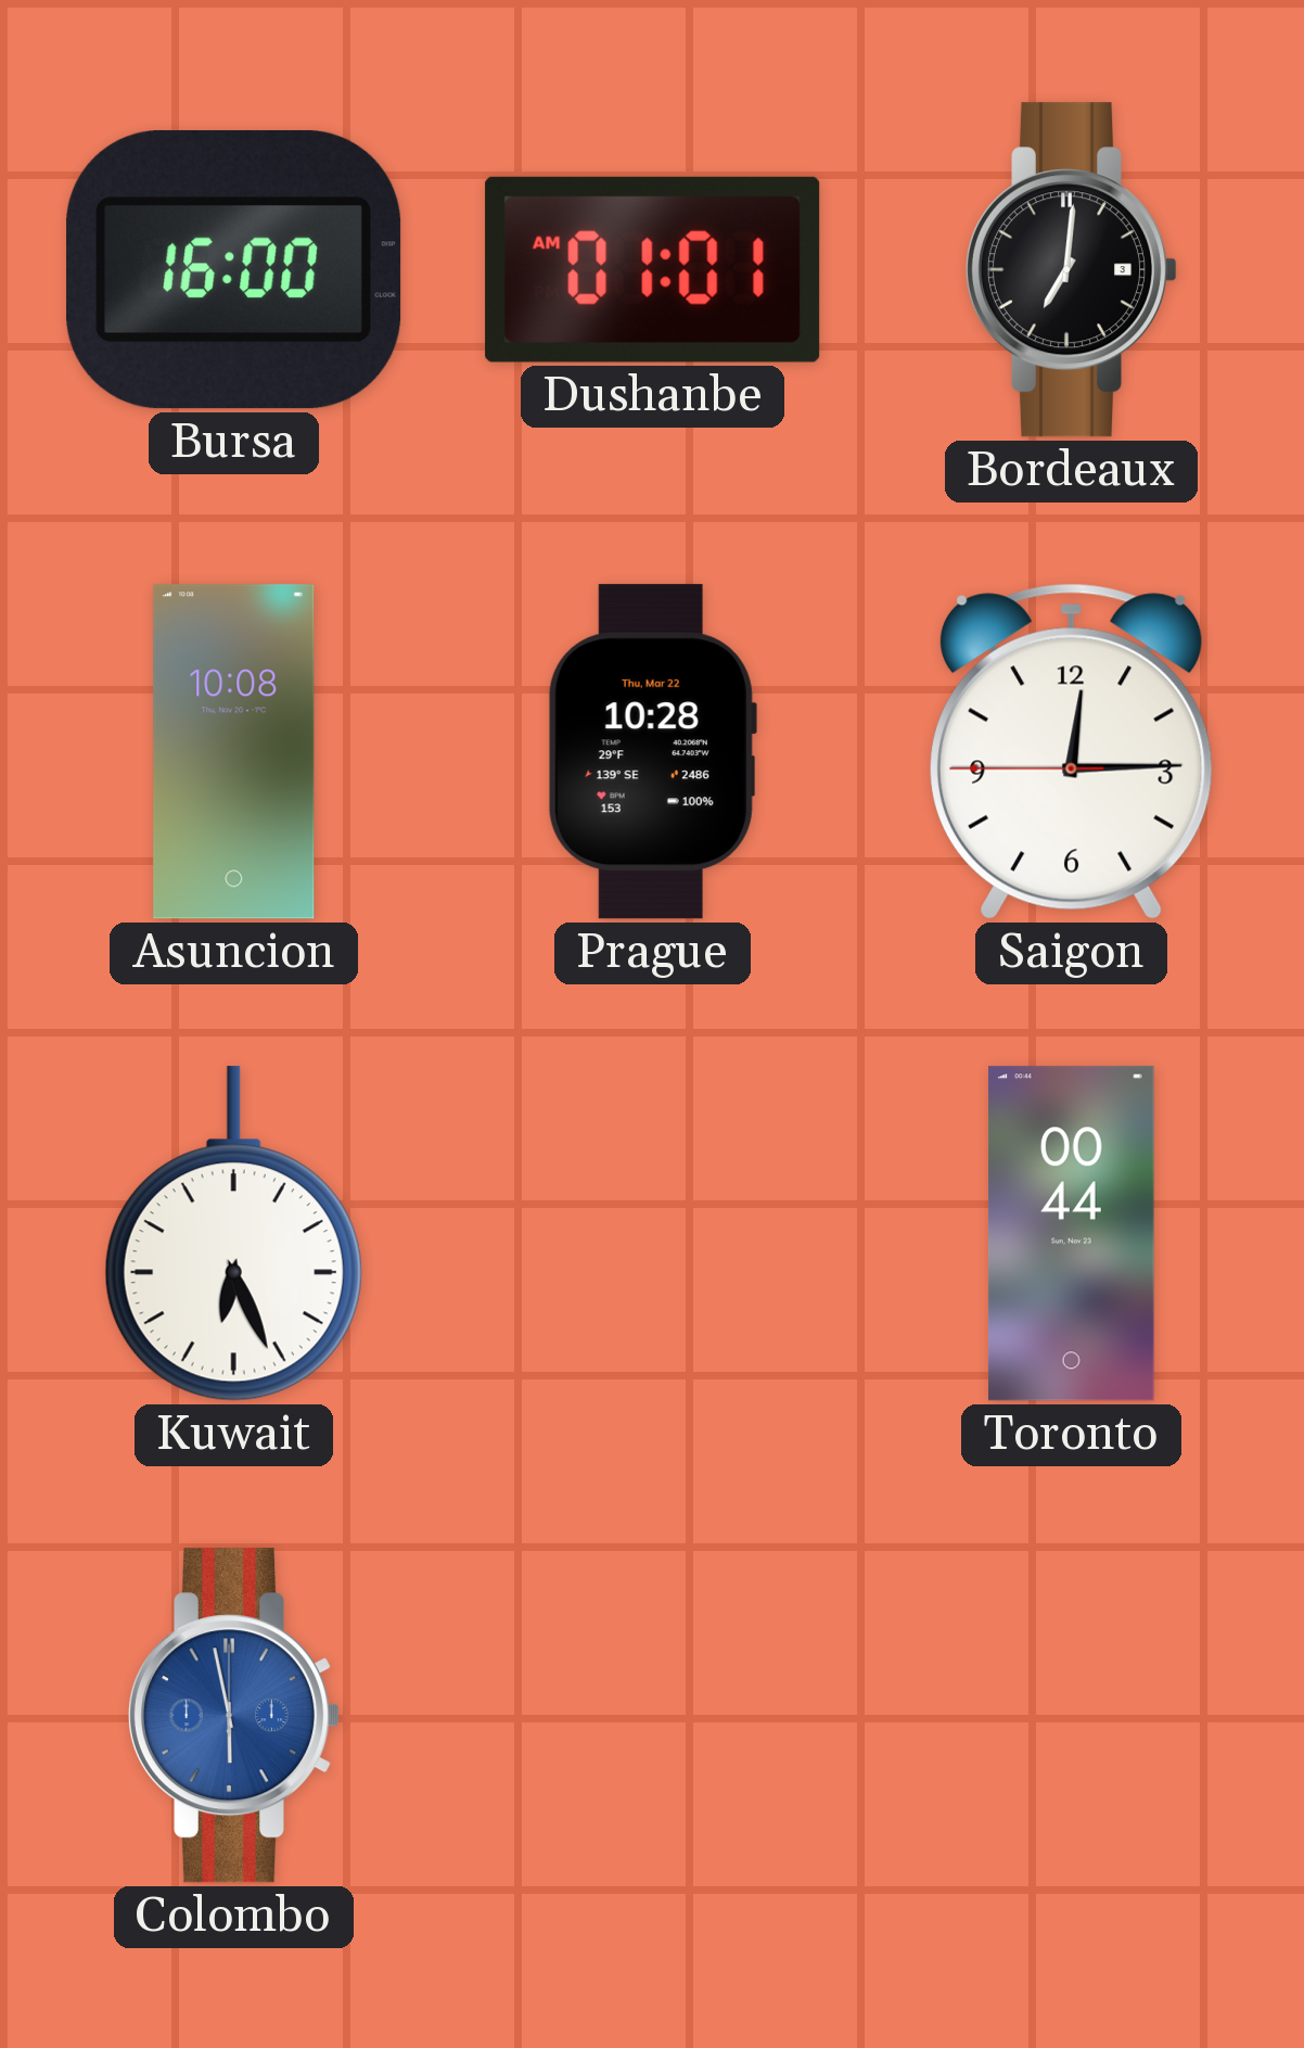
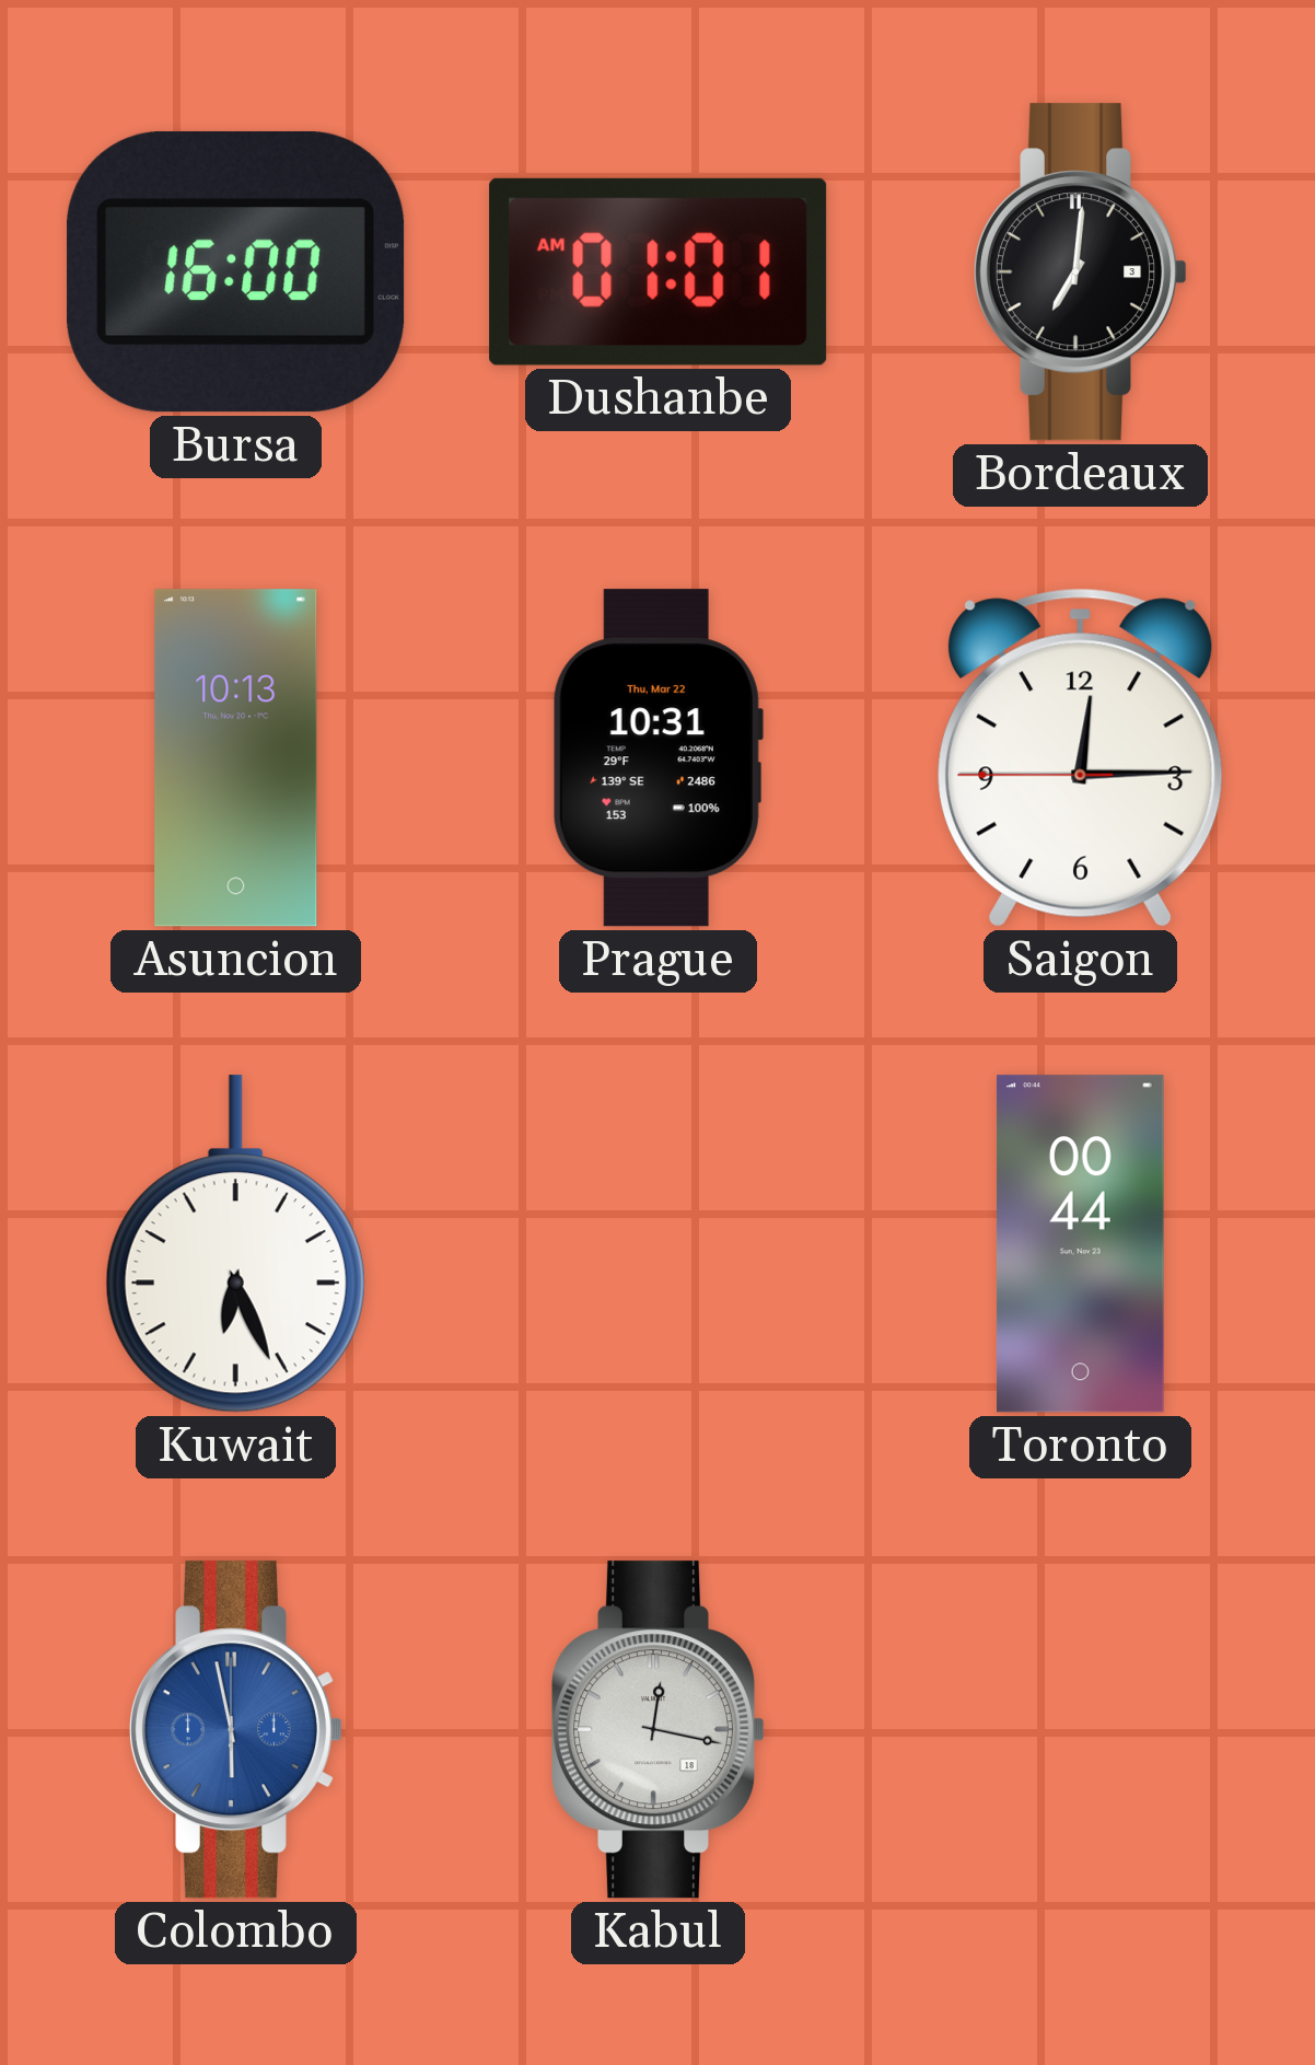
Asuncion: 10:08 -> 10:13
Prague: 10:28 -> 10:31
Kabul: none -> 12:17
